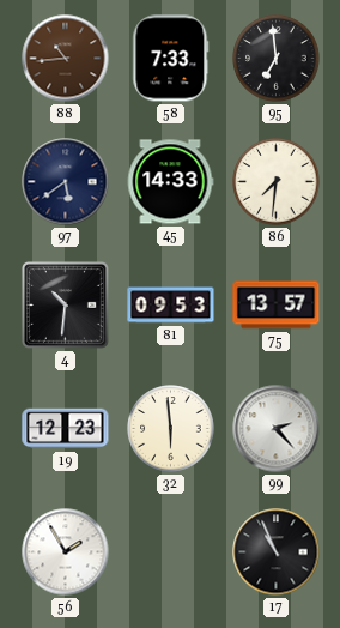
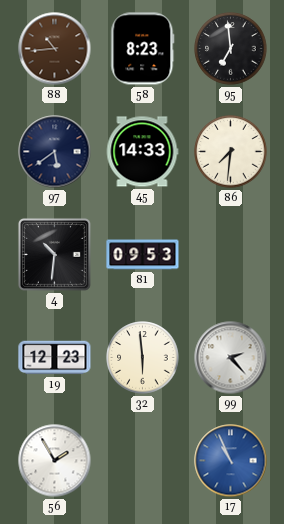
58: 7:33 -> 8:23
75: 13:57 -> none
17 dial: black -> blue
